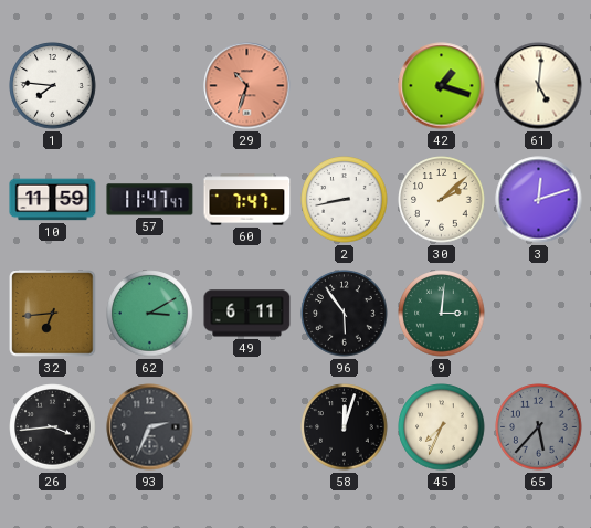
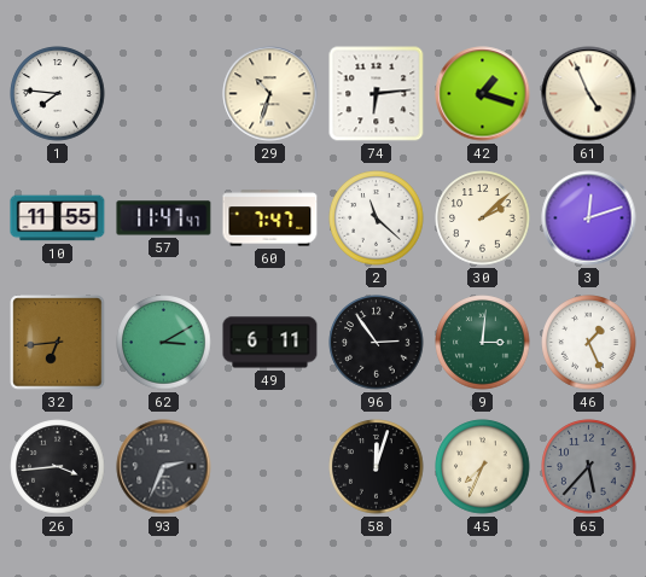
29 dial: salmon -> cream
74: none -> 6:14
61: 5:01 -> 4:56
10: 11:59 -> 11:55
2: 8:43 -> 11:22
96: 5:54 -> 2:54
46: none -> 1:26
